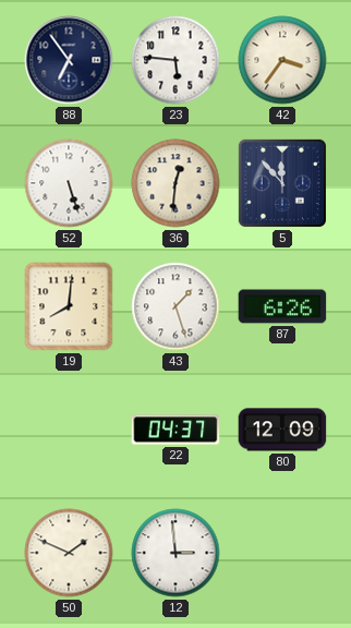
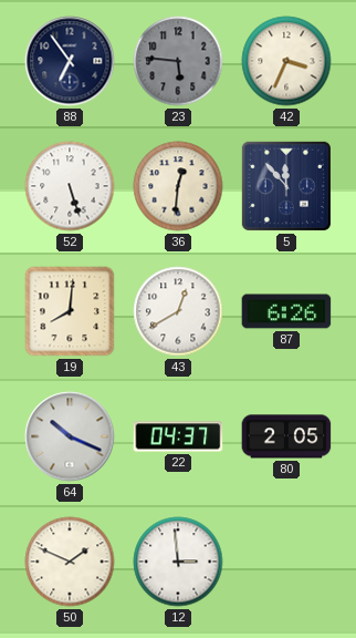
23 dial: white -> grey
42: 3:36 -> 3:34
43: 1:27 -> 12:40
64: none -> 10:19
80: 12:09 -> 2:05
